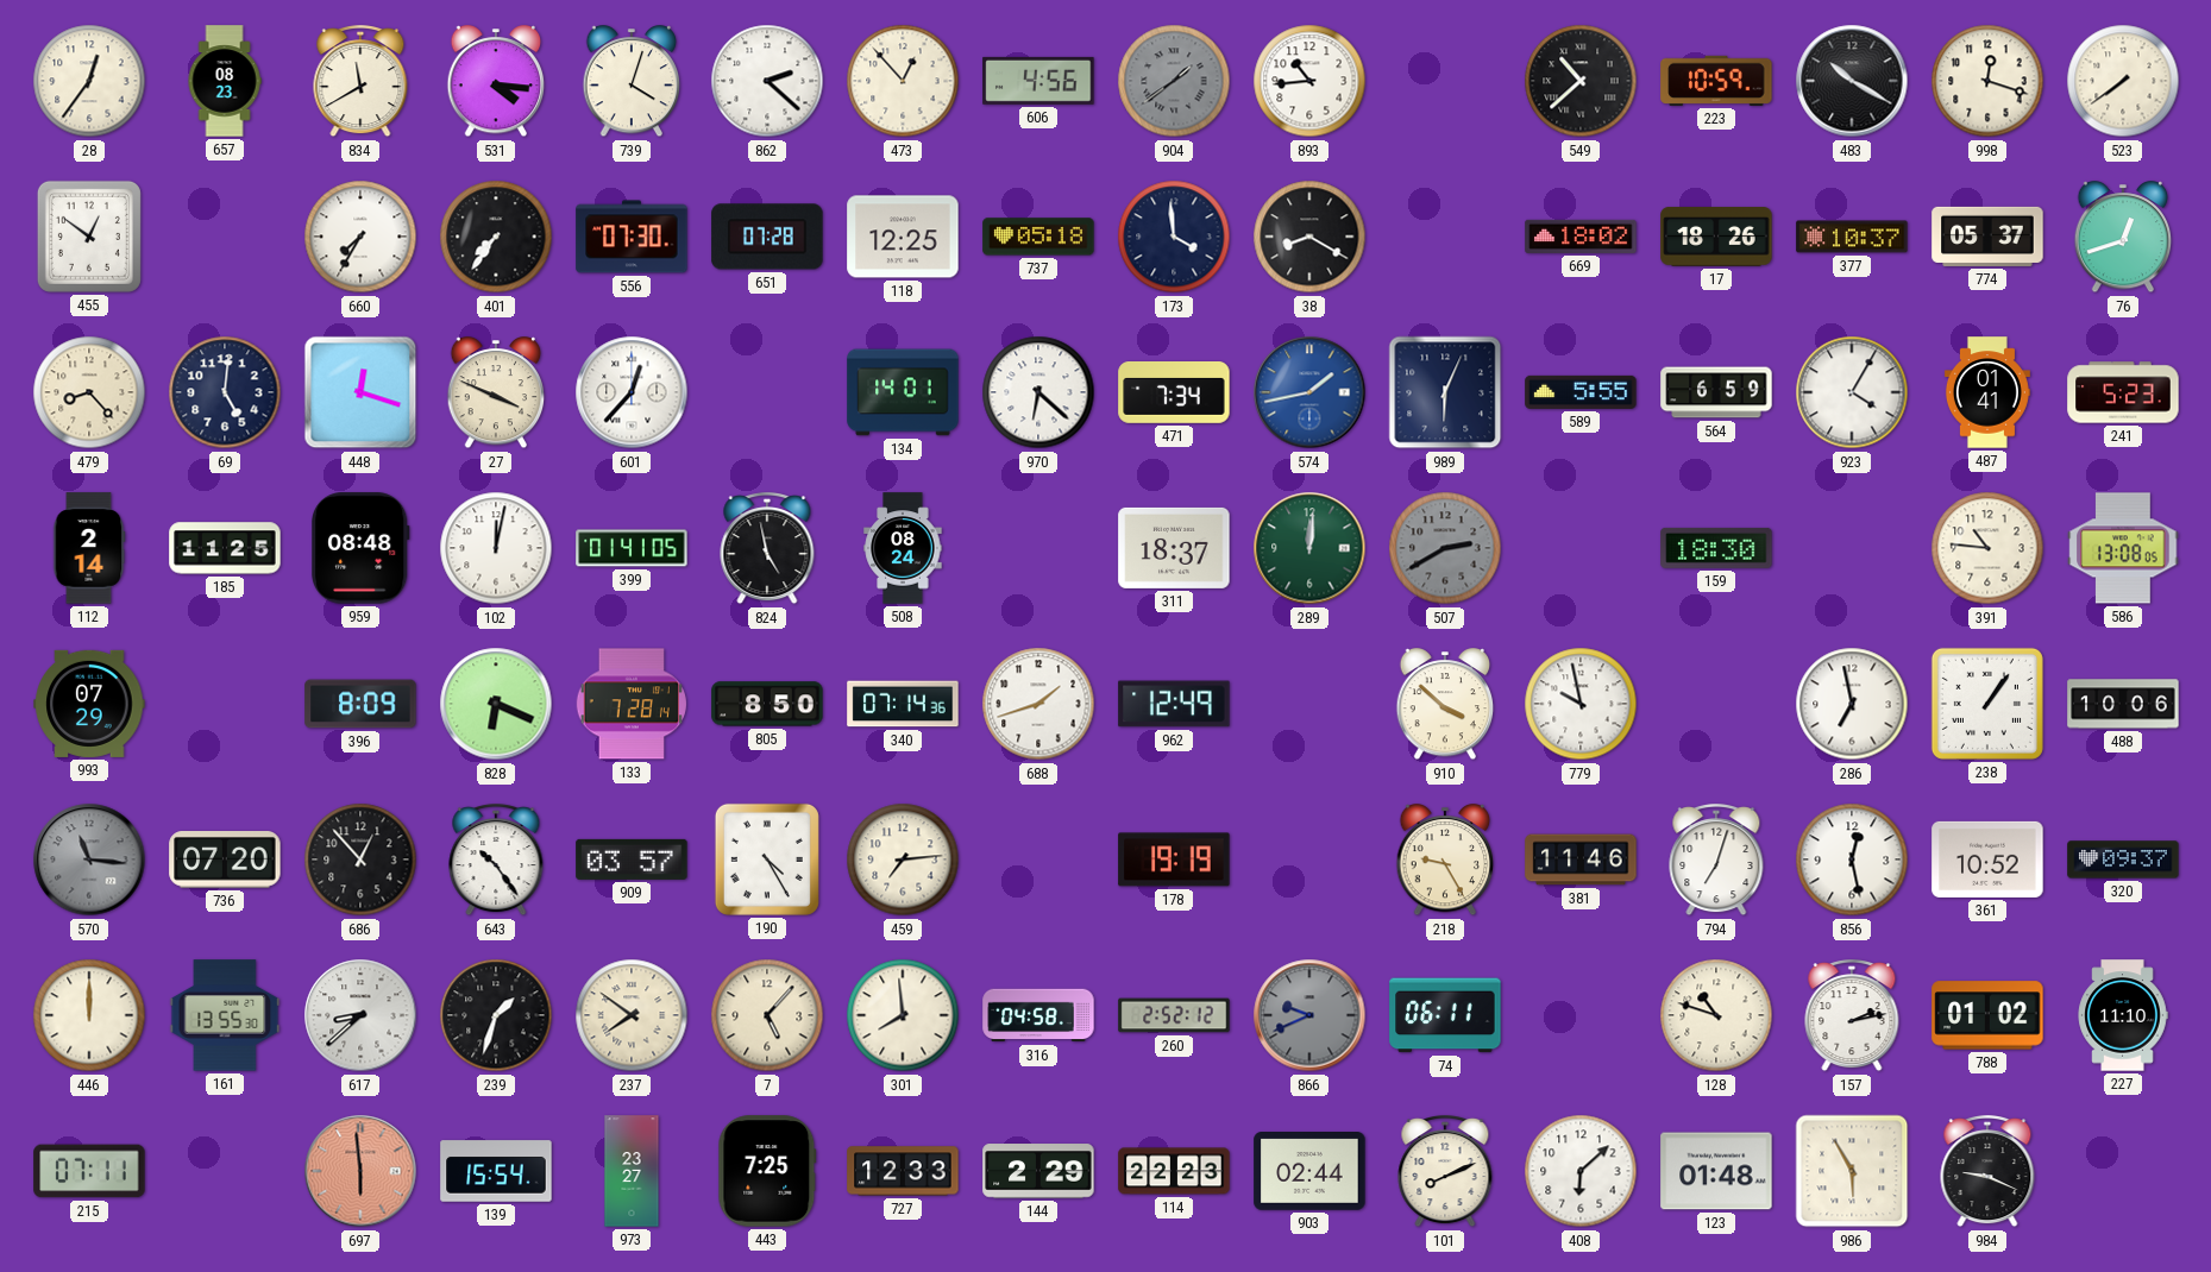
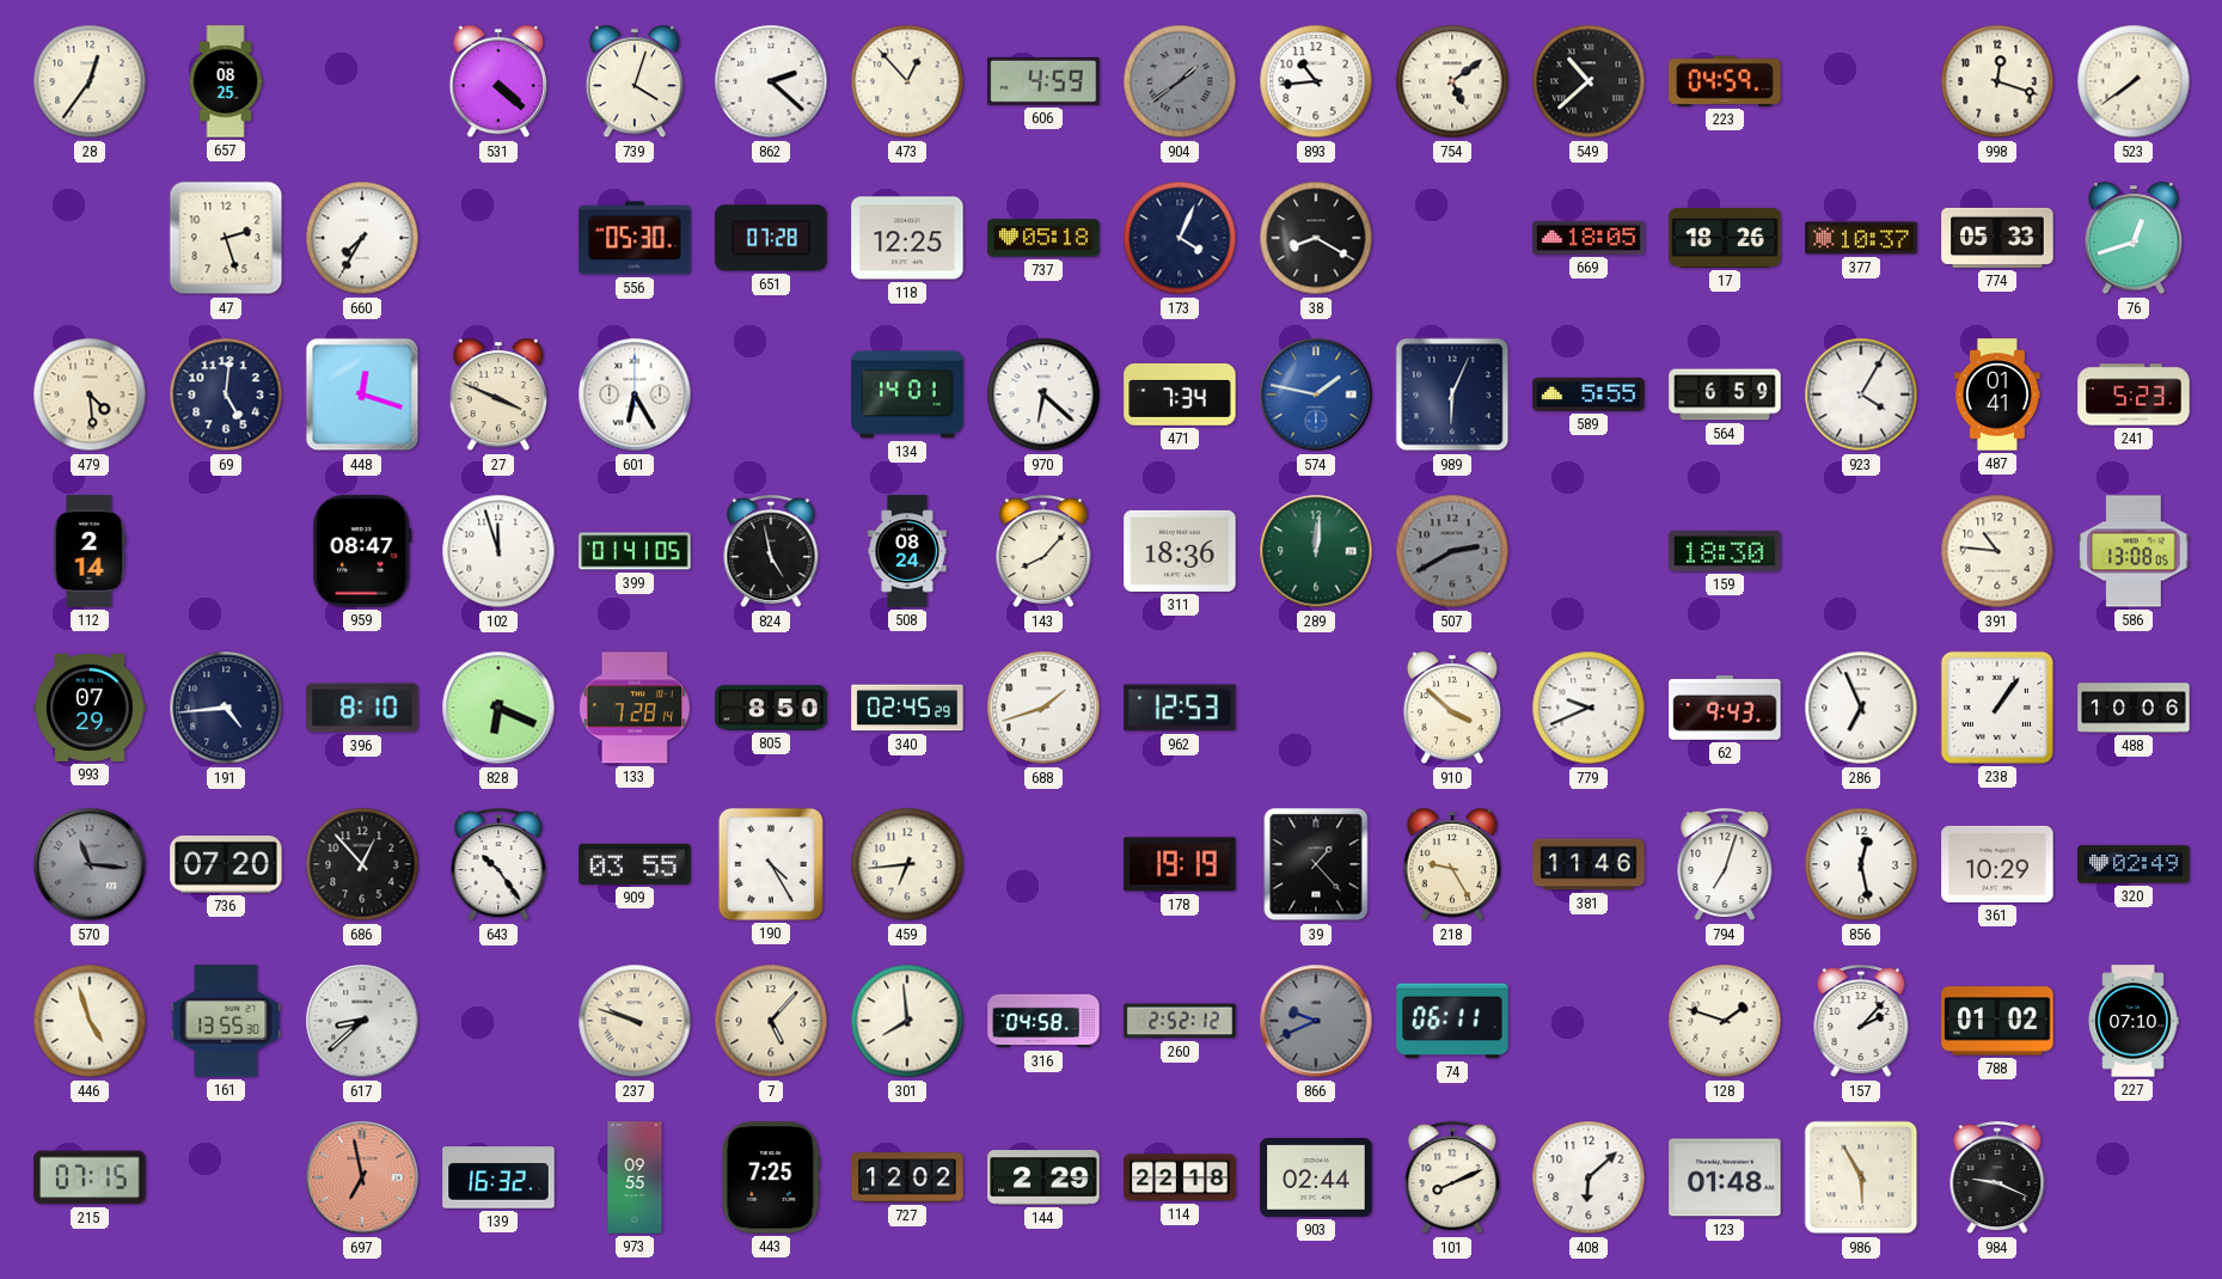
657: 08:23 -> 08:25
834: 11:40 -> none
531: 4:16 -> 4:22
606: 4:56 -> 4:59
754: none -> 5:09
223: 10:59 -> 04:59
483: 10:20 -> none
455: 12:51 -> none
47: none -> 2:27
401: 7:36 -> none
556: 07:30 -> 05:30
173: 3:59 -> 4:04
669: 18:02 -> 18:05
774: 05:37 -> 05:33
479: 8:23 -> 4:29
601: 12:37 -> 6:25
574: 1:43 -> 1:47
185: 11:25 -> none
959: 08:48 -> 08:47
102: 12:02 -> 11:57
143: none -> 8:07
311: 18:37 -> 18:36
191: none -> 4:44
396: 8:09 -> 8:10
340: 07:14 -> 02:45
962: 12:49 -> 12:53
779: 9:58 -> 9:41
62: none -> 9:43
286: 6:58 -> 6:56
909: 03:57 -> 03:55
459: 7:14 -> 6:44
39: none -> 1:23
361: 10:52 -> 10:29
320: 09:37 -> 02:49
446: 12:00 -> 4:57
239: 1:33 -> none
237: 7:51 -> 9:48
128: 10:48 -> 1:48
157: 2:13 -> 2:07
227: 11:10 -> 07:10
215: 07:11 -> 07:15
697: 5:59 -> 6:58
139: 15:54 -> 16:32
973: 23:27 -> 09:55
727: 12:33 -> 12:02
114: 22:23 -> 22:18
